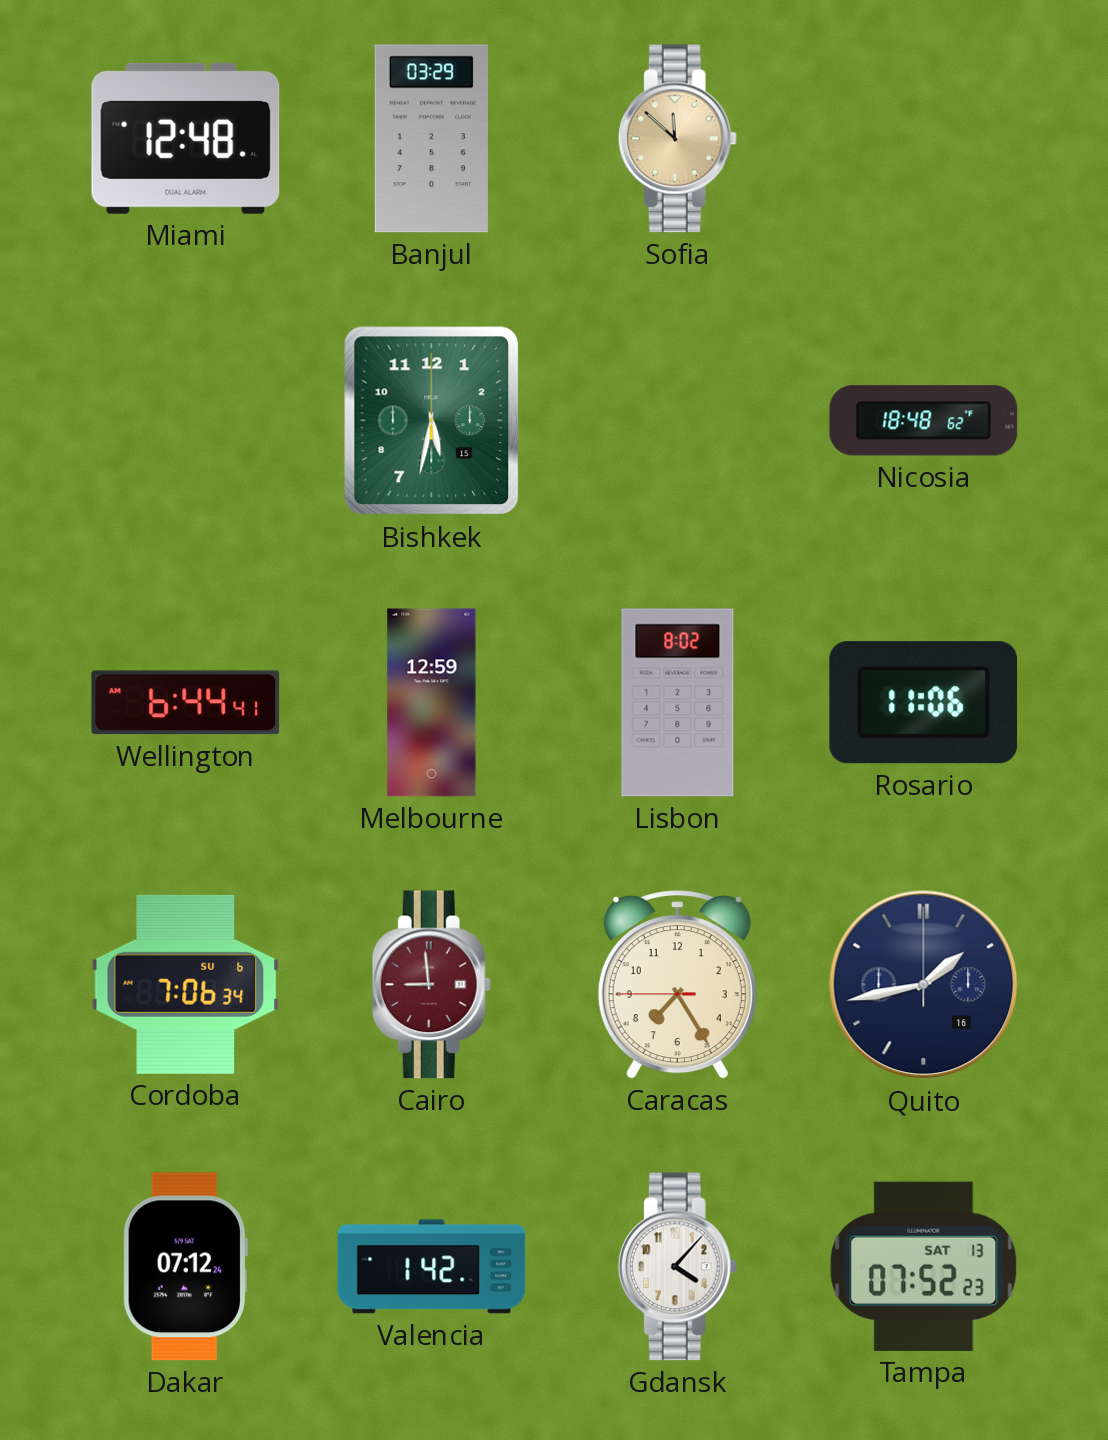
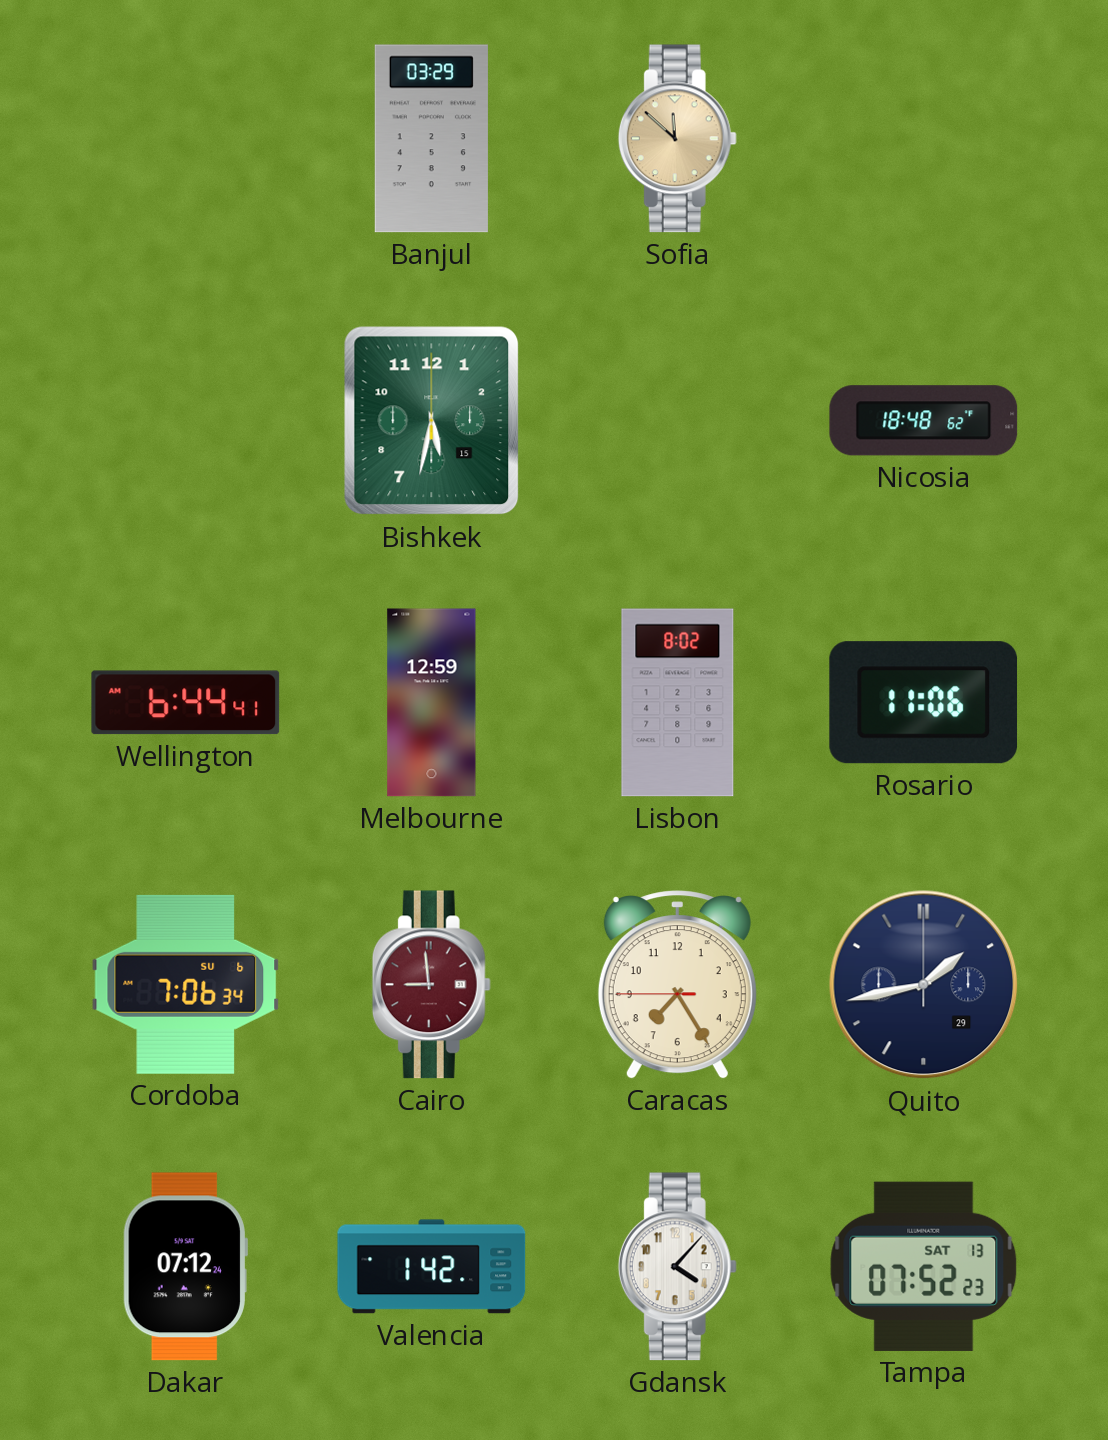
Miami: 12:48 -> none
Quito date: 16 -> 29
